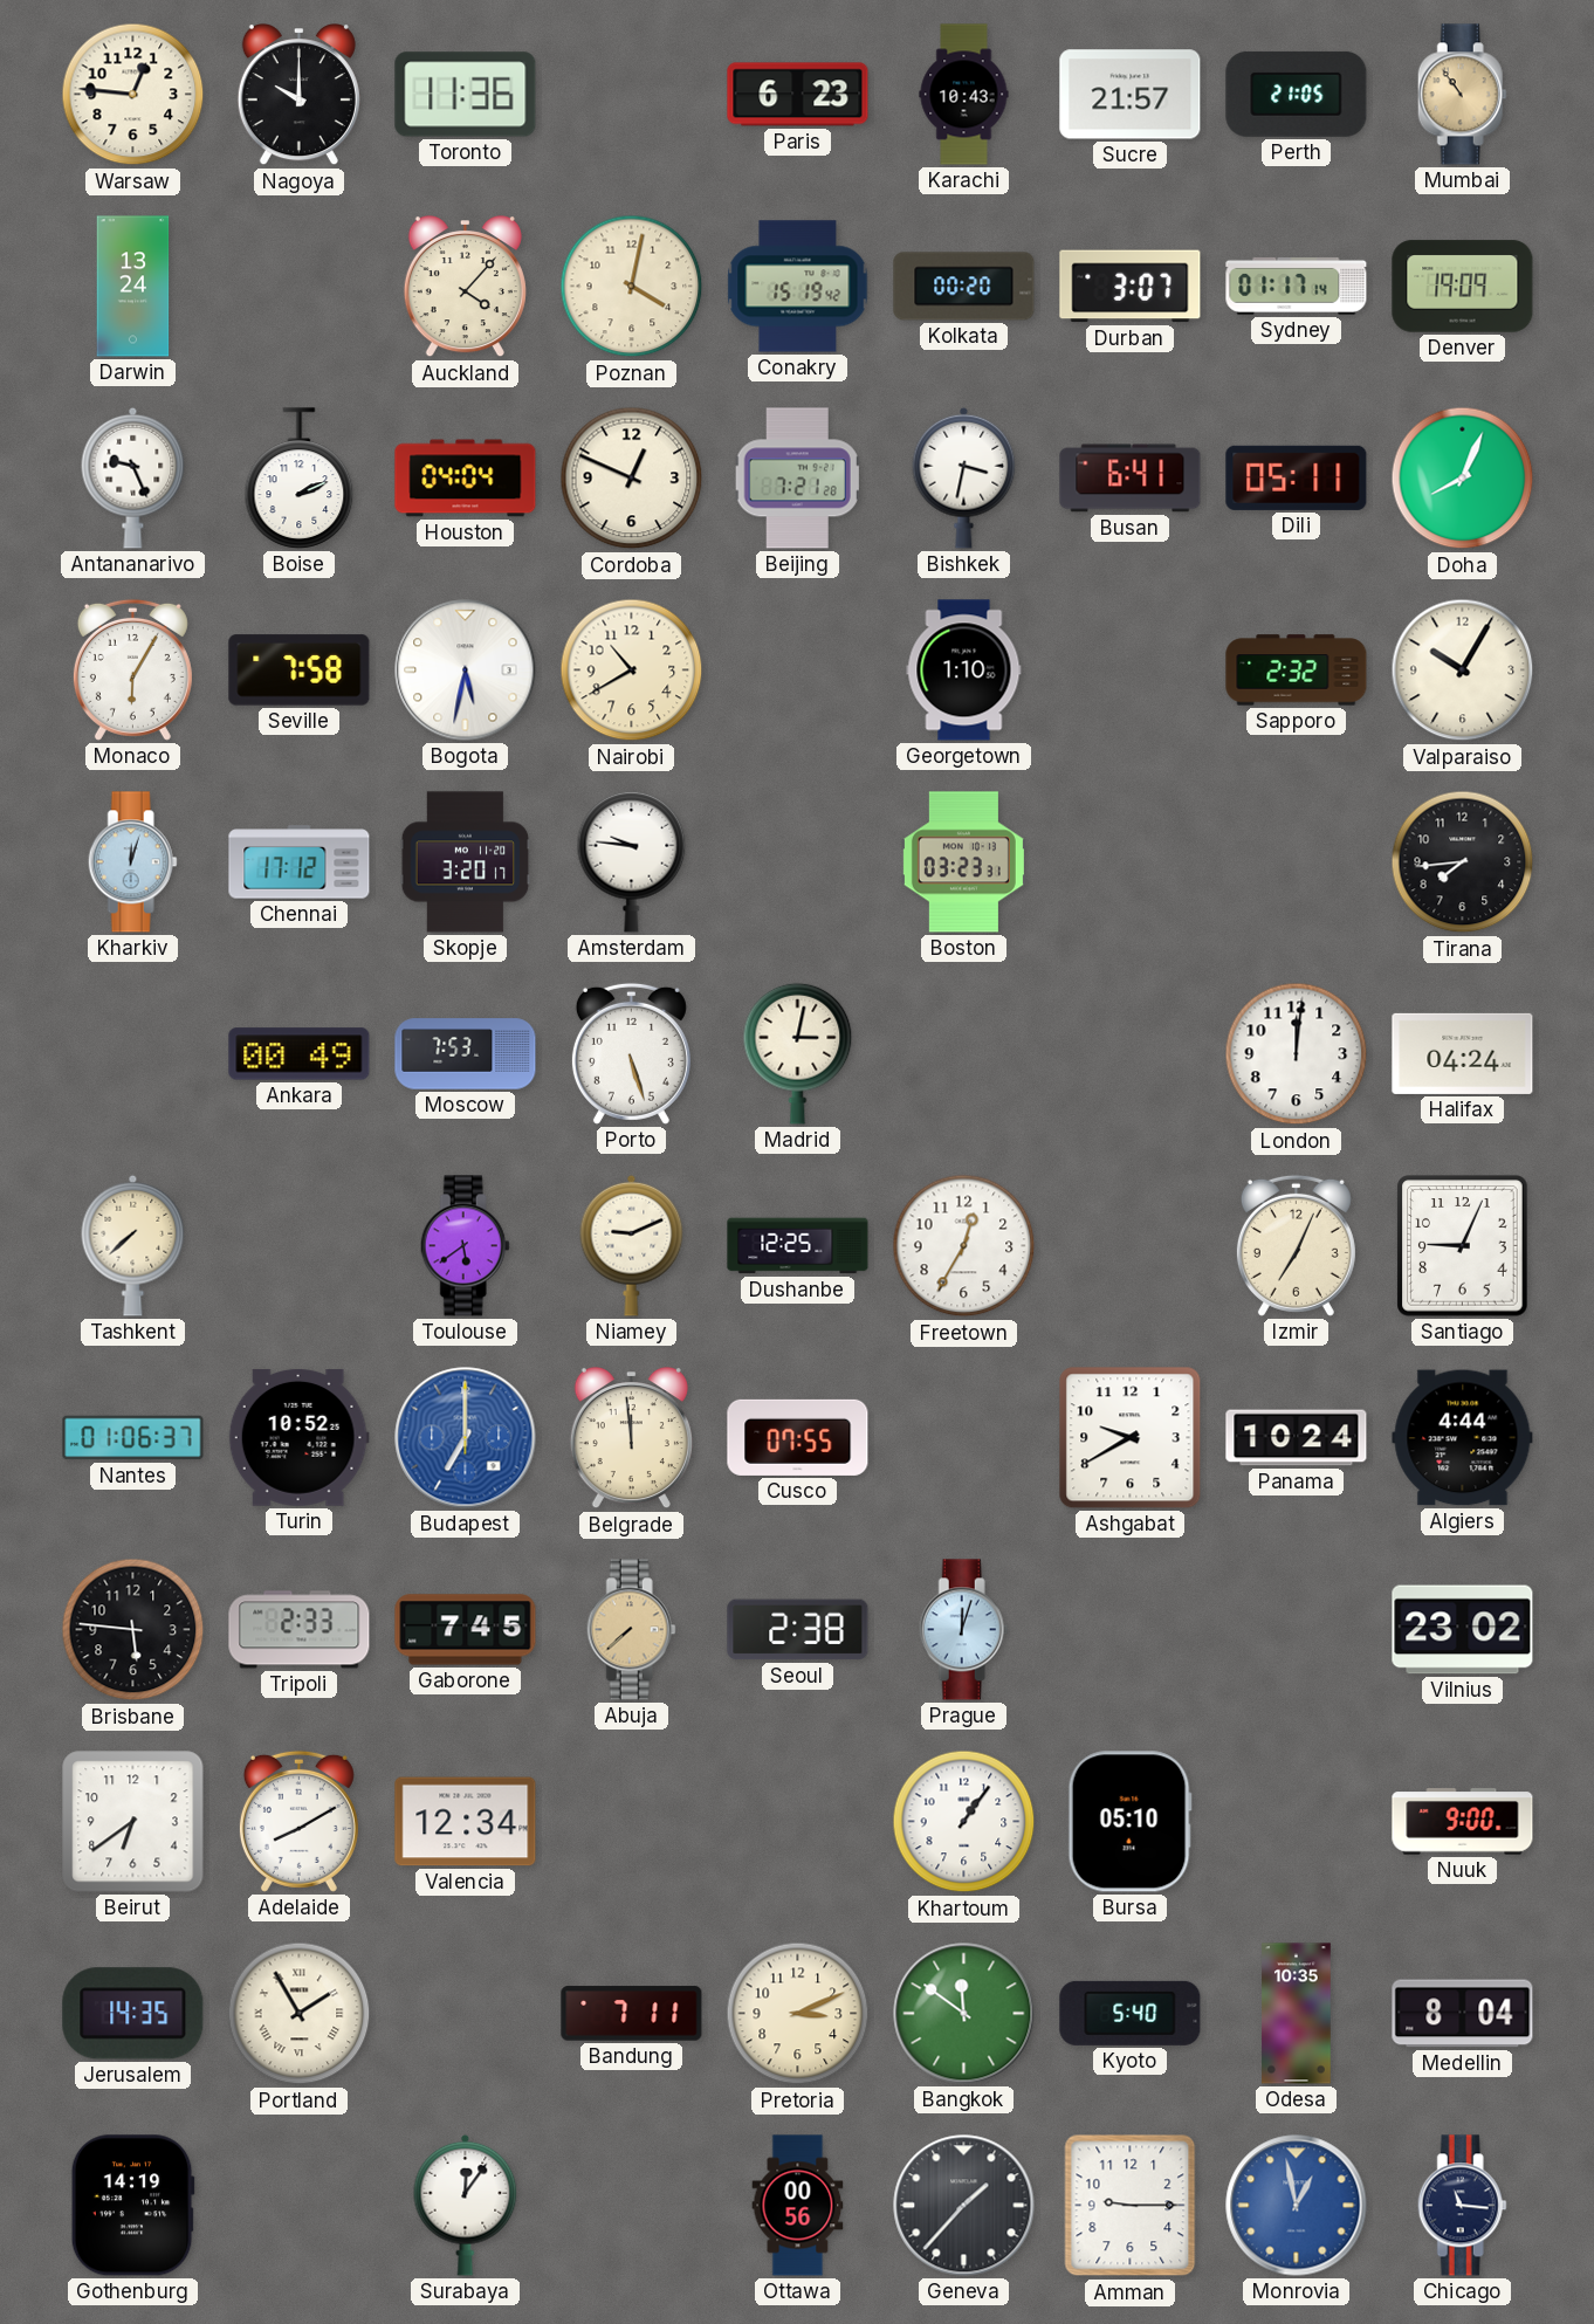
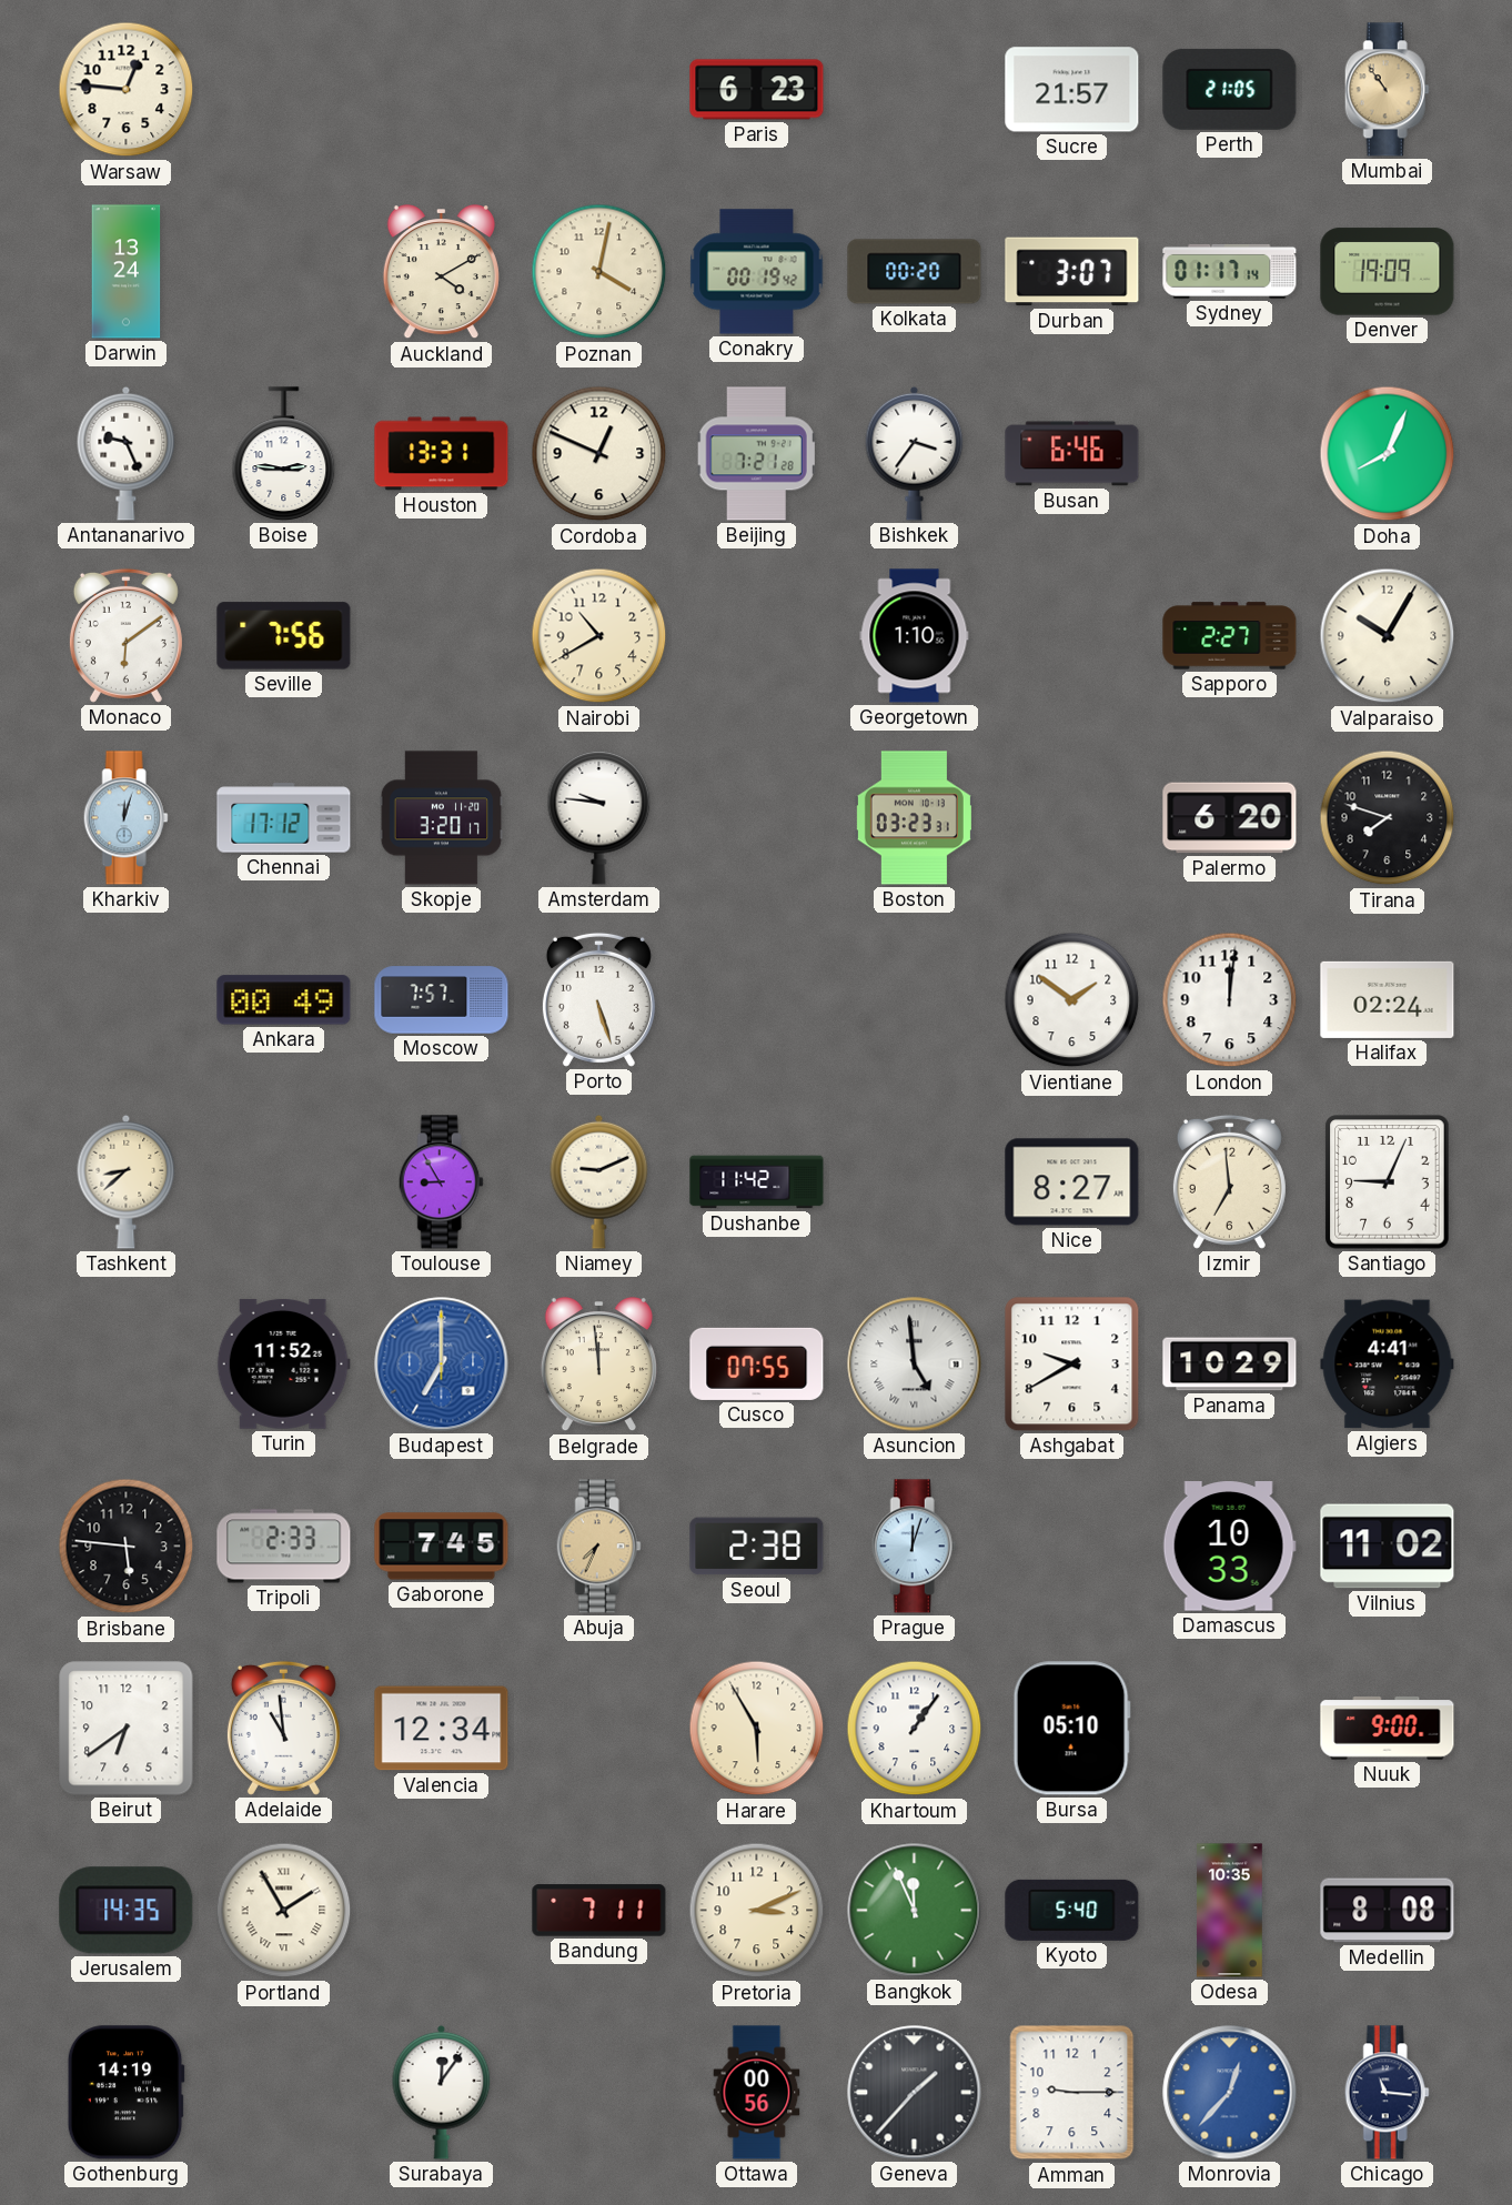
Nagoya: 10:00 -> none
Toronto: 11:36 -> none
Karachi: 10:43 -> none
Auckland: 4:07 -> 4:10
Conakry: 15:19 -> 00:19
Boise: 2:11 -> 2:46
Houston: 04:04 -> 13:31
Bishkek: 3:32 -> 3:36
Busan: 6:41 -> 6:46
Dili: 05:11 -> none
Monaco: 6:05 -> 6:09
Seville: 7:58 -> 7:56
Bogota: 5:32 -> none
Sapporo: 2:32 -> 2:27
Palermo: none -> 6:20
Tirana: 7:44 -> 7:48
Moscow: 7:53 -> 7:57
Madrid: 3:02 -> none
Vientiane: none -> 1:51
Halifax: 04:24 -> 02:24
Tashkent: 7:38 -> 8:38
Toulouse: 5:39 -> 8:55
Dushanbe: 12:25 -> 11:42
Freetown: 12:35 -> none
Nice: none -> 8:27
Izmir: 7:04 -> 6:59
Nantes: 01:06 -> none
Turin: 10:52 -> 11:52
Asuncion: none -> 4:59
Panama: 10:24 -> 10:29
Algiers: 4:44 -> 4:41
Abuja: 7:38 -> 7:34
Damascus: none -> 10:33
Vilnius: 23:02 -> 11:02
Adelaide: 8:10 -> 10:59
Harare: none -> 5:55
Bangkok: 11:51 -> 11:56
Medellin: 8:04 -> 8:08
Monrovia: 12:58 -> 12:37
